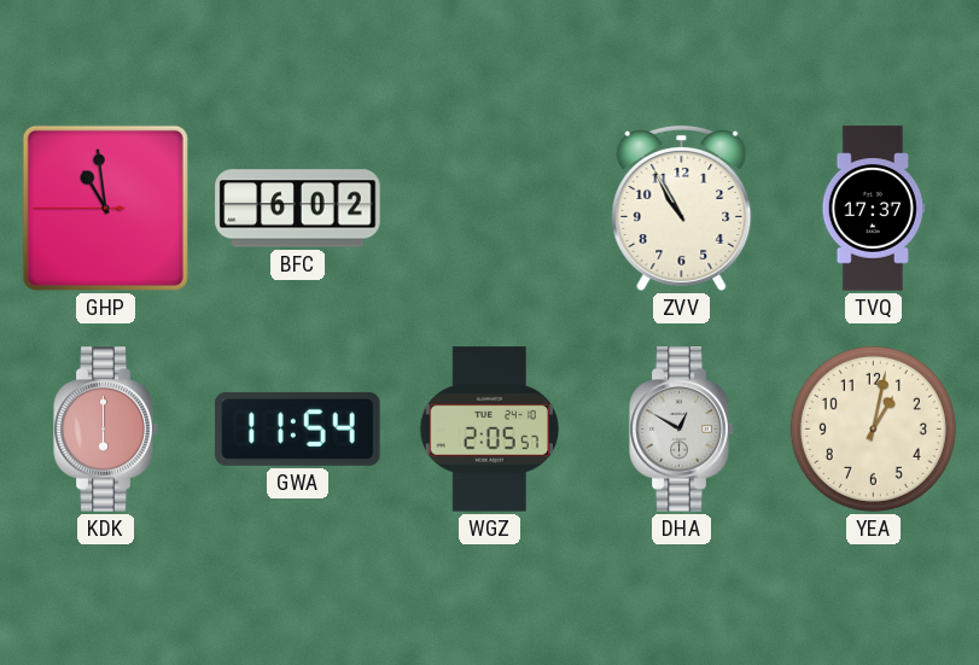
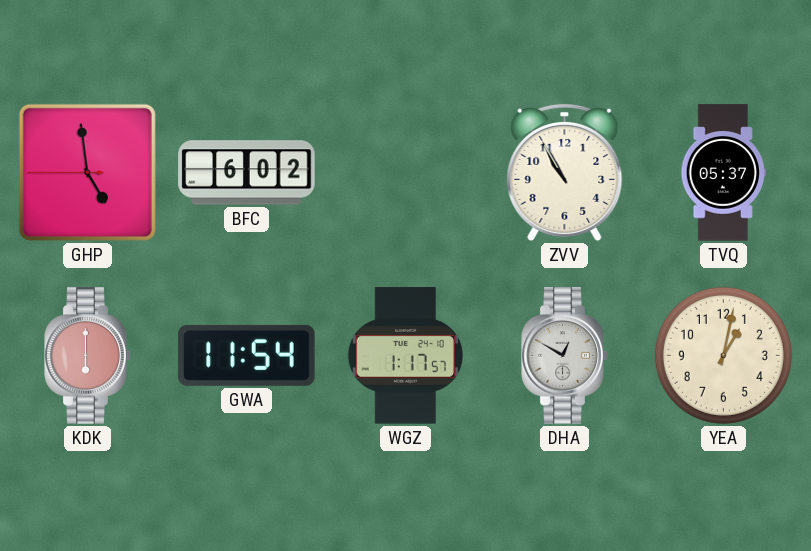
GHP: 10:58 -> 4:58
TVQ: 17:37 -> 05:37
WGZ: 2:05 -> 1:17
